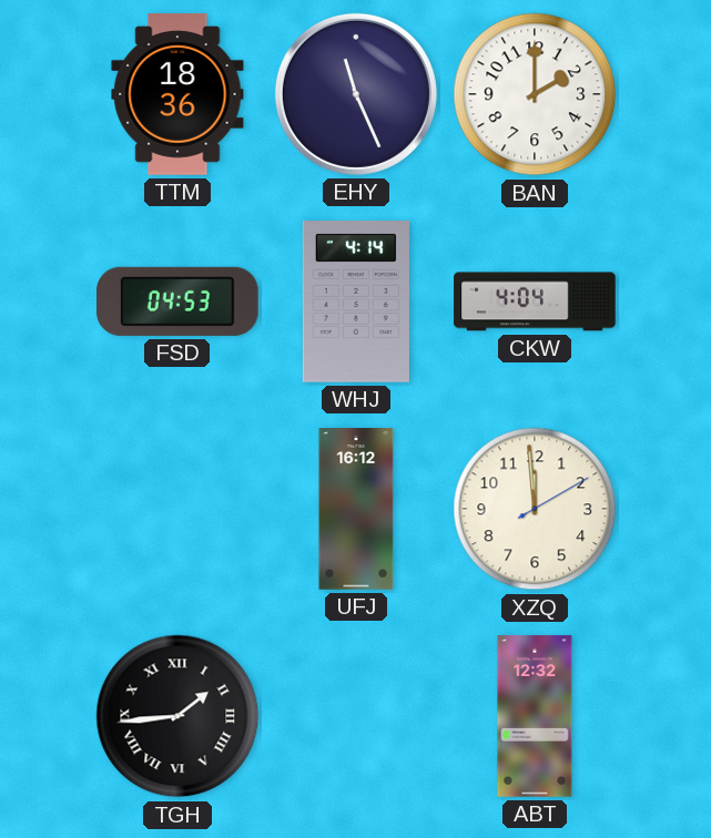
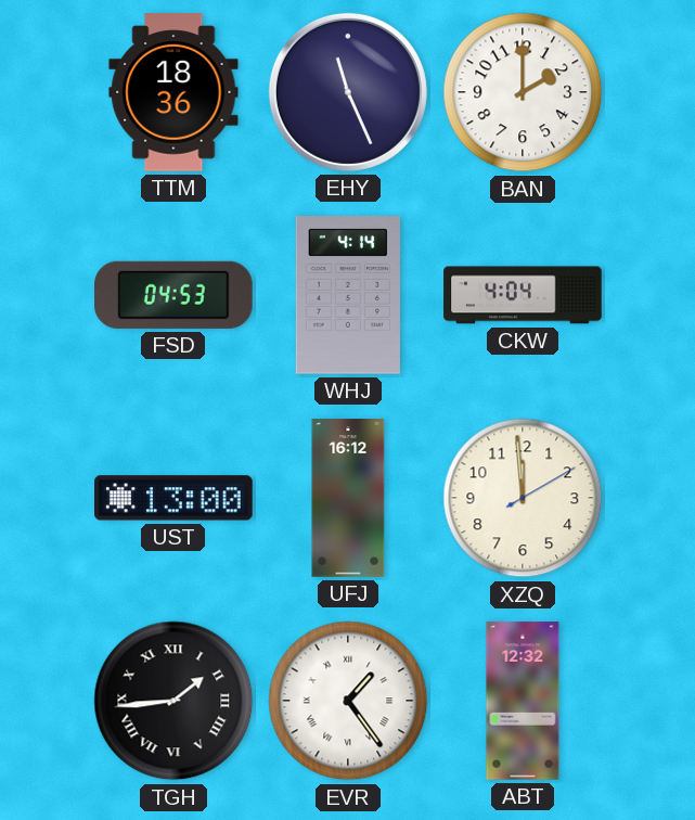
UST: none -> 13:00
EVR: none -> 1:24
